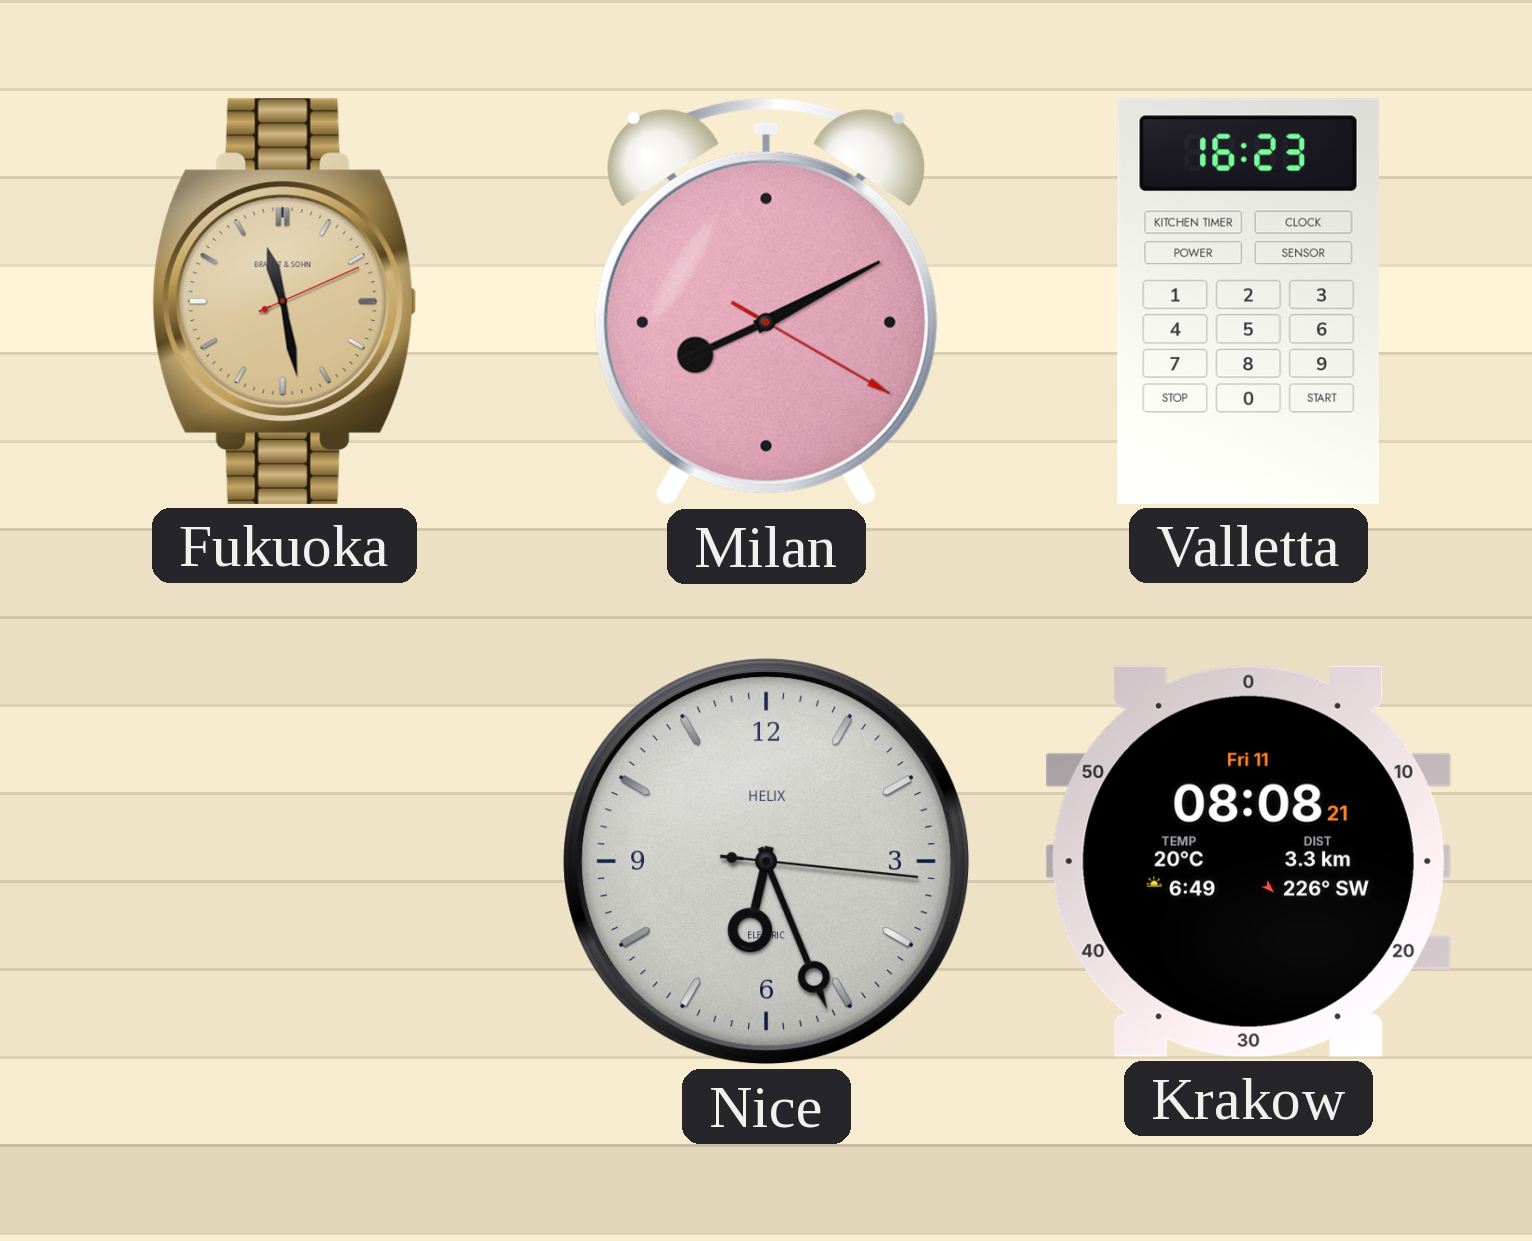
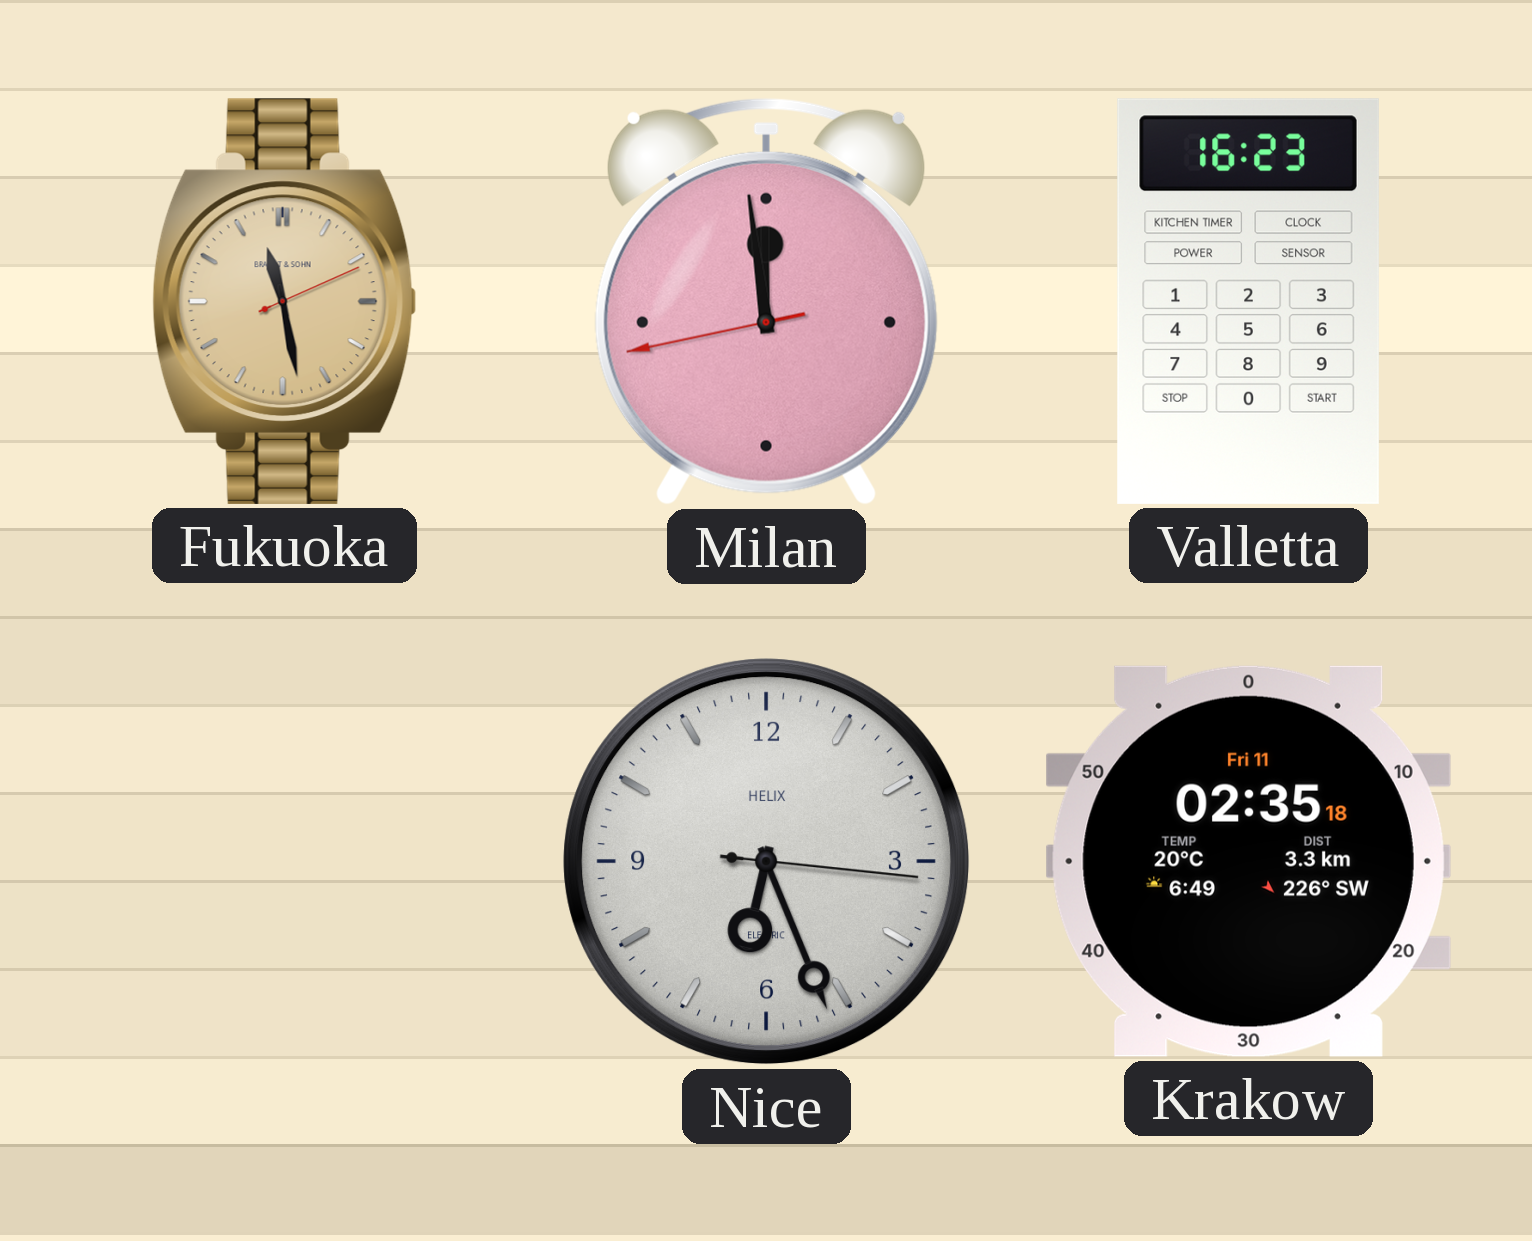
Milan: 8:10 -> 11:58
Krakow: 08:08 -> 02:35
